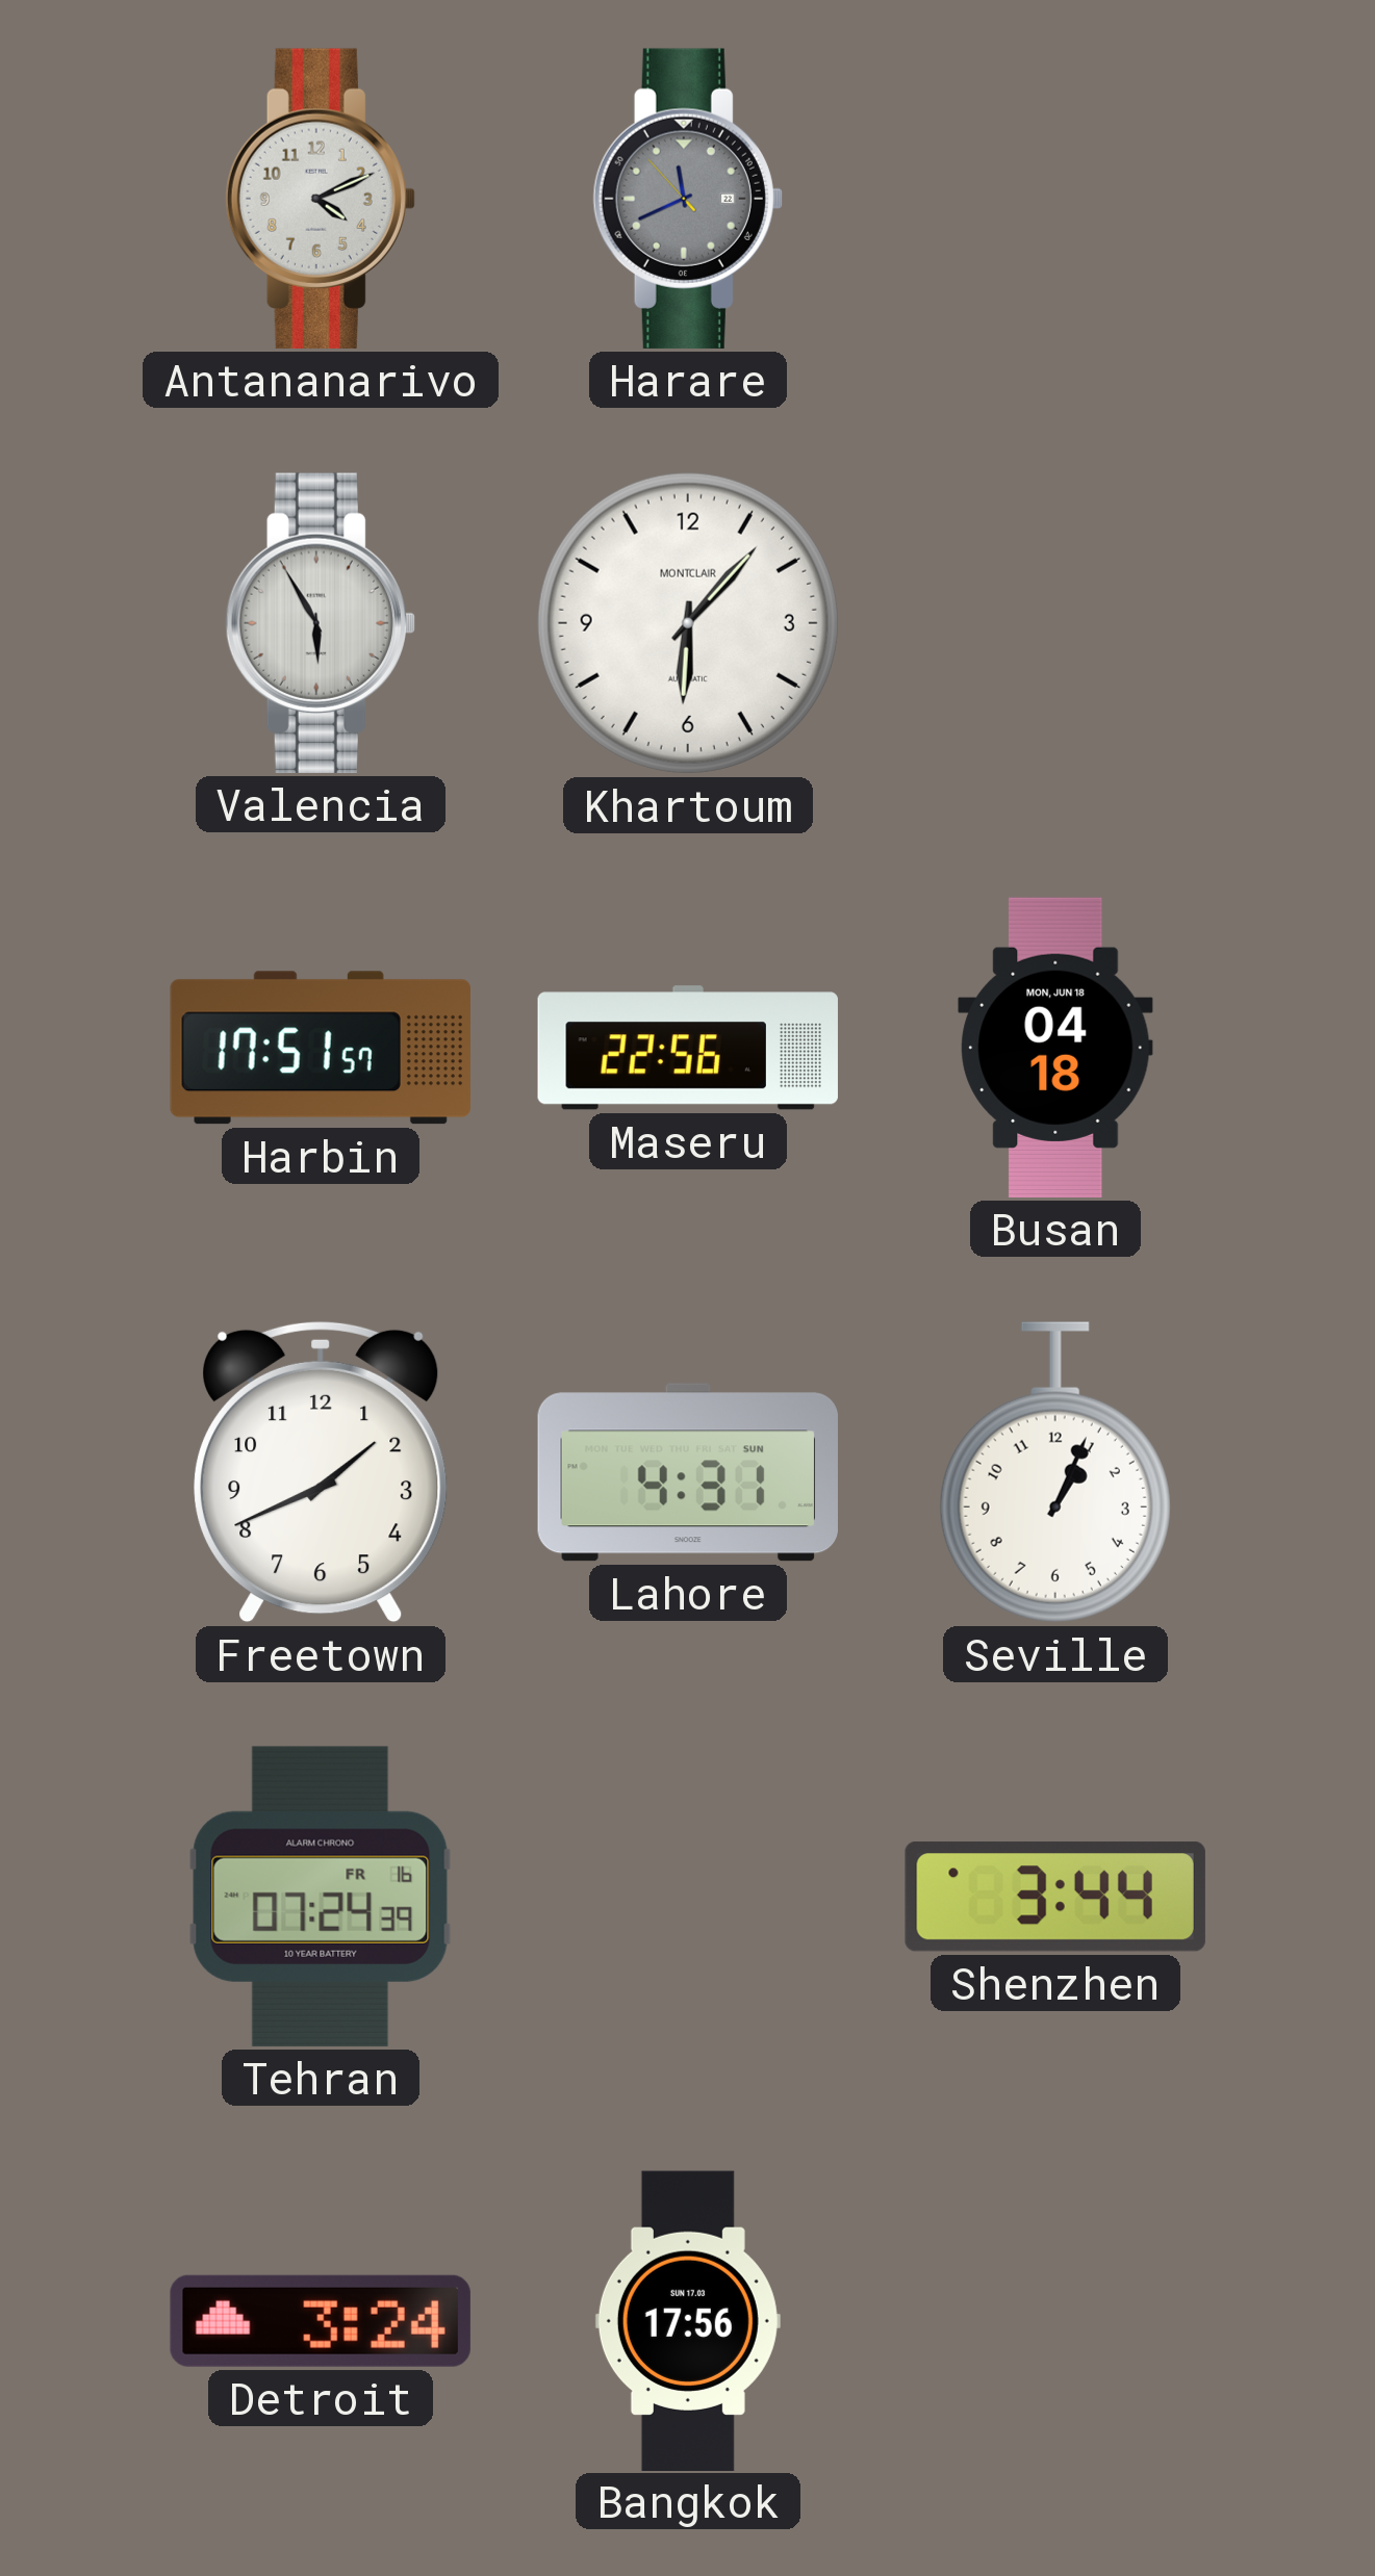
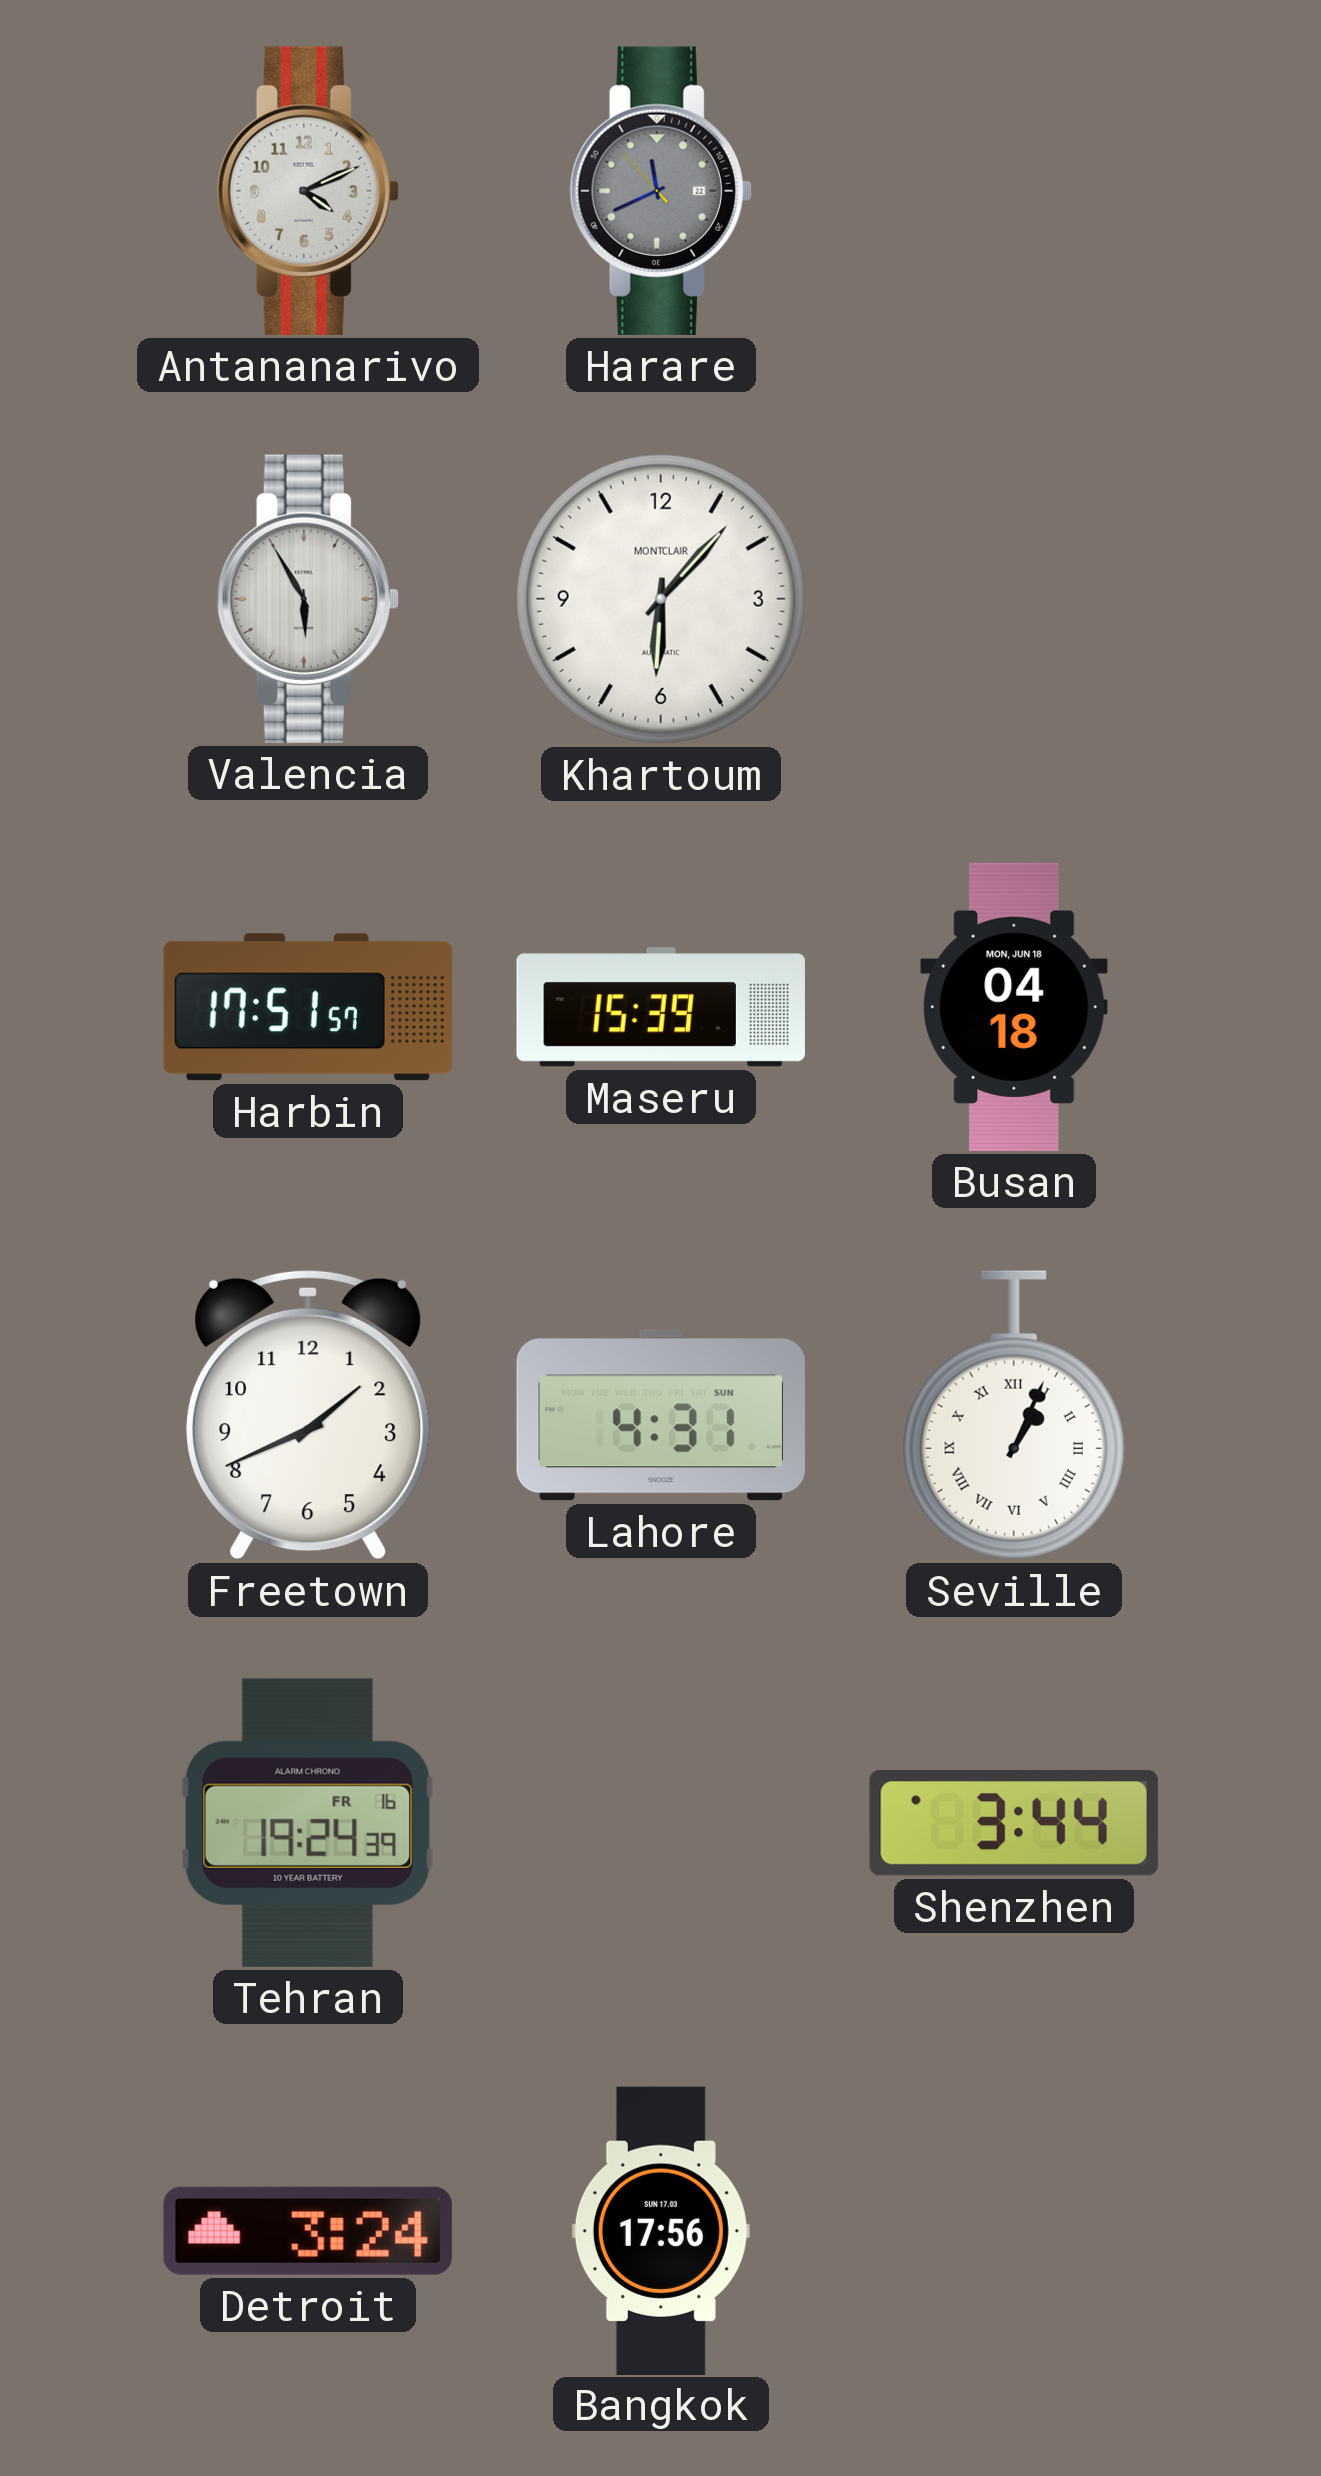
Maseru: 22:56 -> 15:39
Seville numerals: Arabic -> Roman
Tehran: 07:24 -> 19:24
